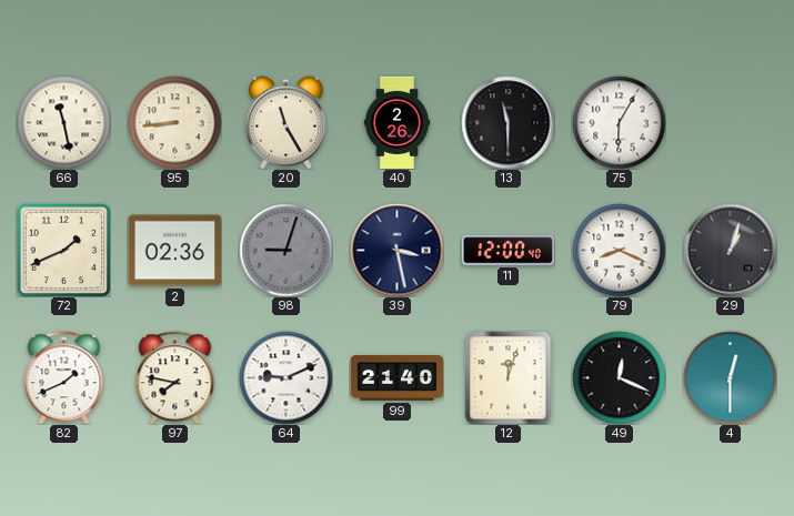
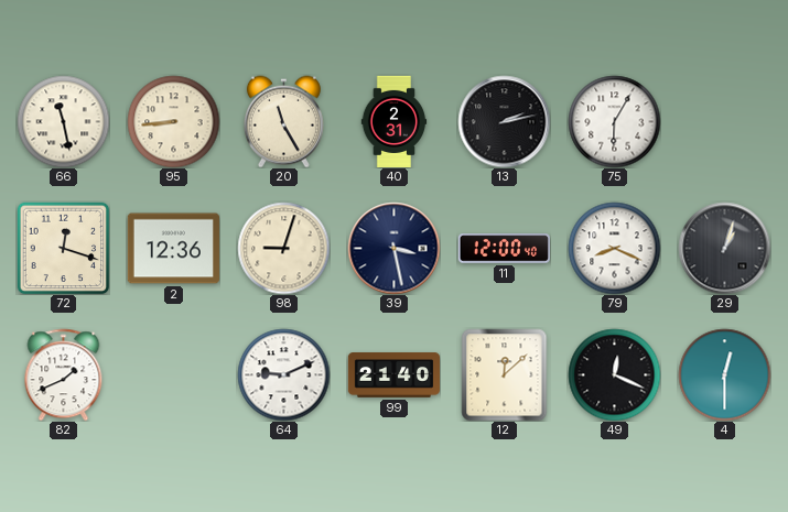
40: 2:26 -> 2:31
13: 11:30 -> 2:13
72: 1:41 -> 12:18
2: 02:36 -> 12:36
98 dial: grey -> cream
97: 7:47 -> none
12: 12:03 -> 12:08
